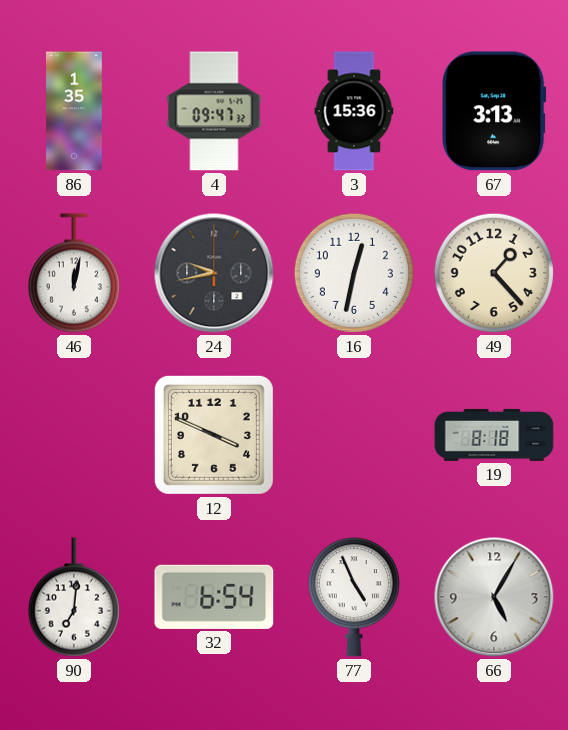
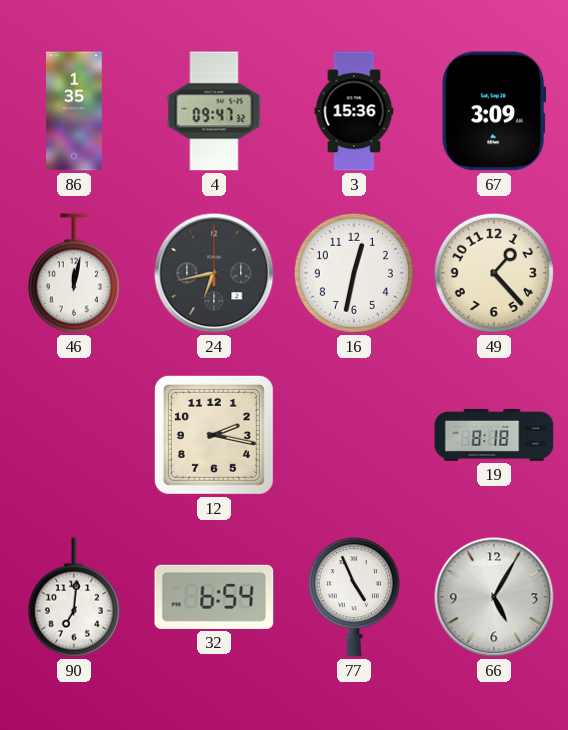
67: 3:13 -> 3:09
24: 9:43 -> 6:43
12: 3:49 -> 2:17
